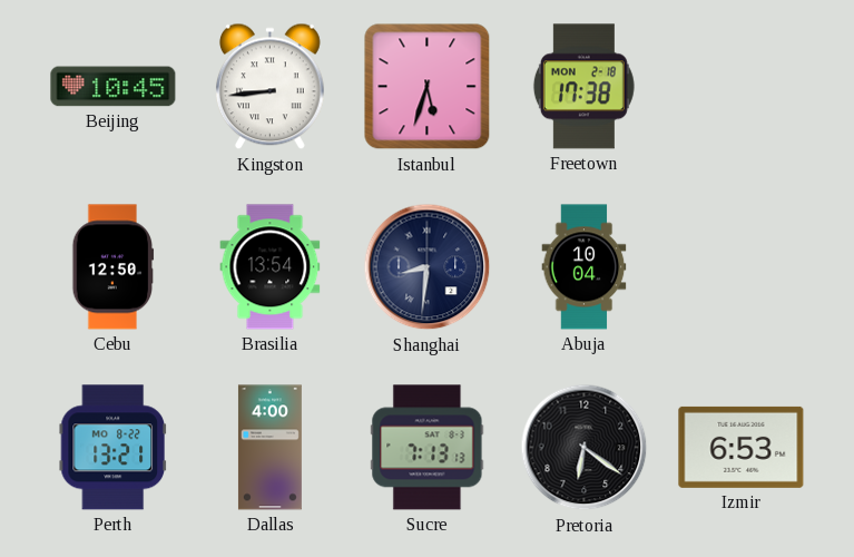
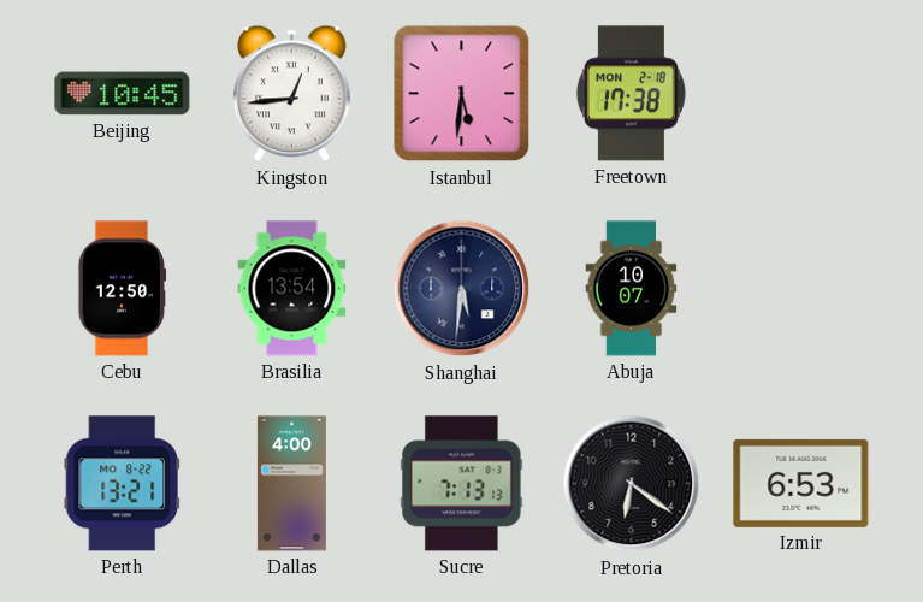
Kingston: 8:44 -> 12:44
Istanbul: 5:33 -> 5:31
Shanghai: 8:31 -> 5:31
Abuja: 10:04 -> 10:07
